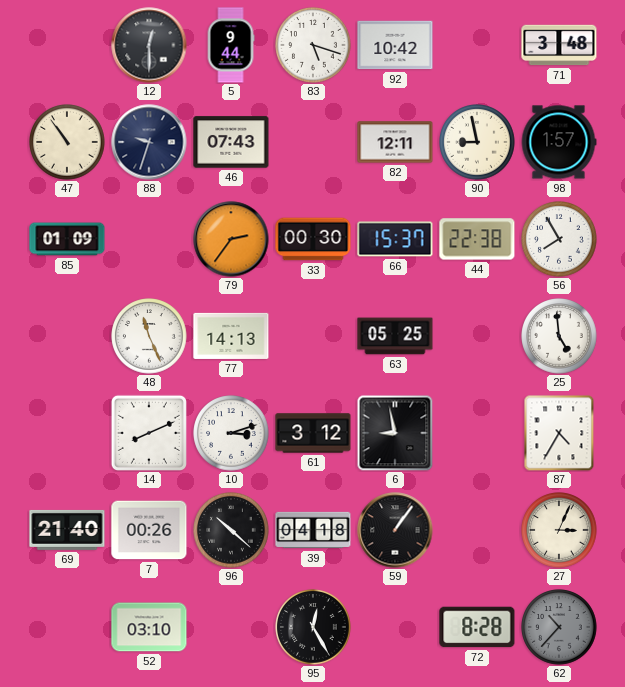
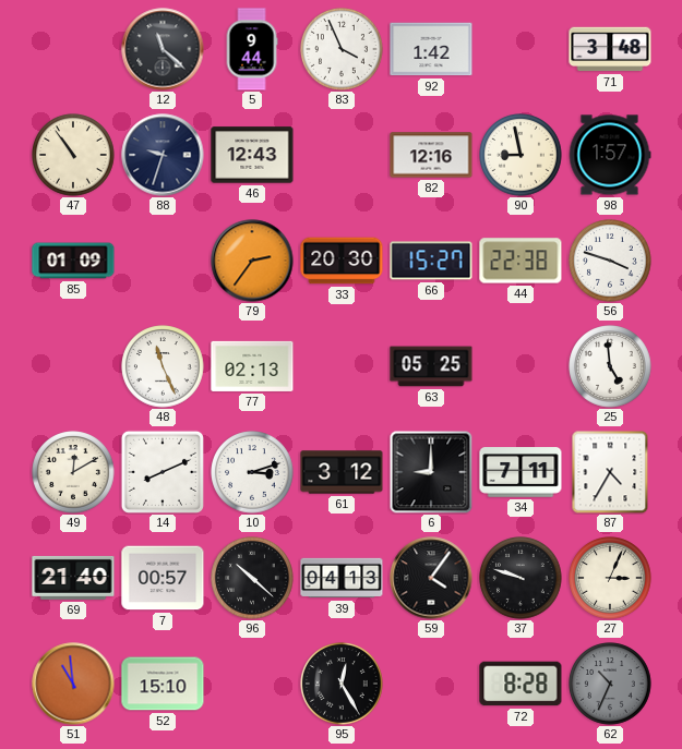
12: 12:30 -> 11:22
83: 5:18 -> 3:56
92: 10:42 -> 1:42
46: 07:43 -> 12:43
82: 12:11 -> 12:16
33: 00:30 -> 20:30
66: 15:37 -> 15:27
56: 7:55 -> 3:48
77: 14:13 -> 02:13
49: none -> 12:10
6: 8:58 -> 9:00
34: none -> 7:11
7: 00:26 -> 00:57
39: 04:18 -> 04:13
59: 1:06 -> 4:06
37: none -> 9:48
51: none -> 10:59
52: 03:10 -> 15:10
62: 10:37 -> 10:34
